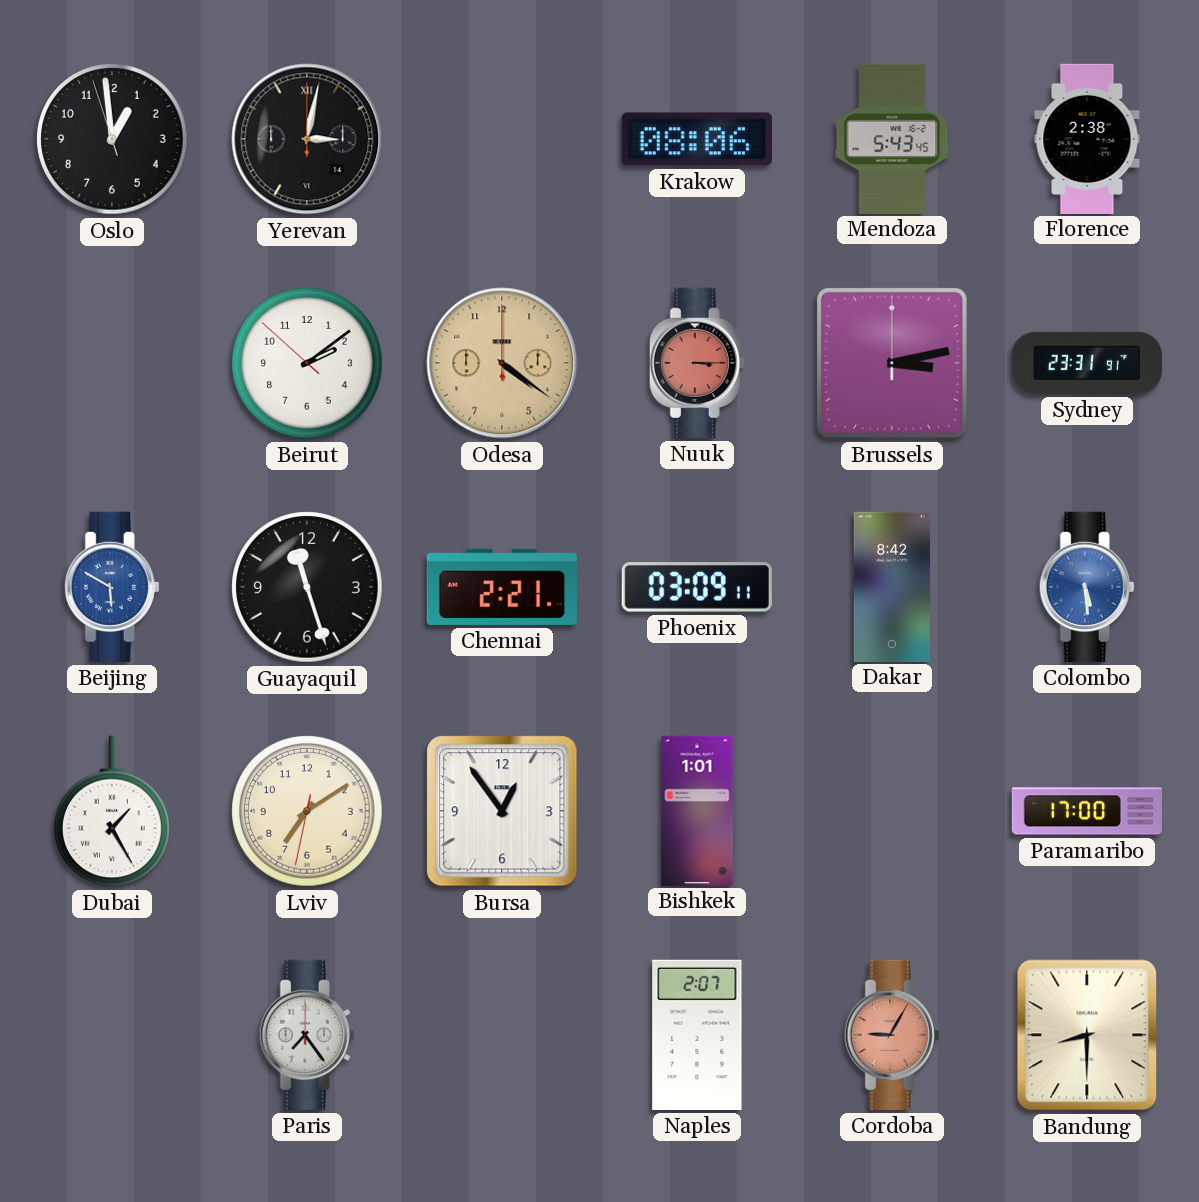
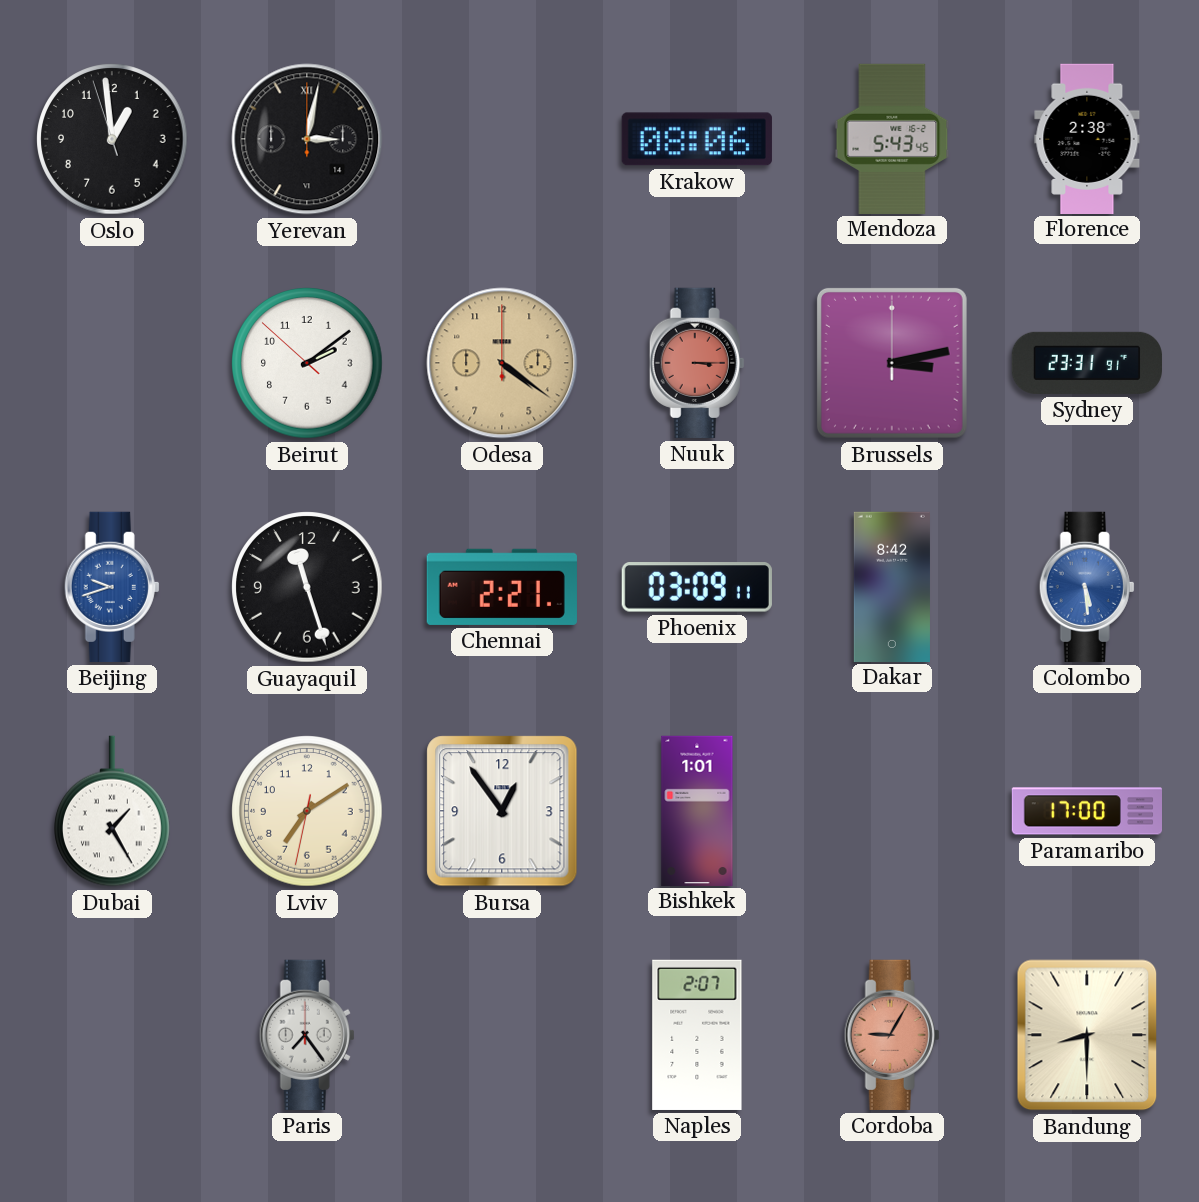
Beijing: 5:50 -> 9:42
